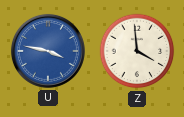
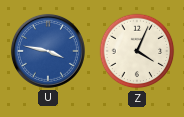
Z: 3:59 -> 4:04
